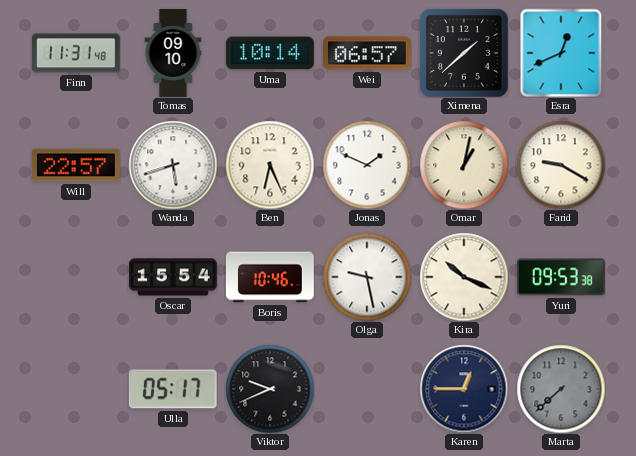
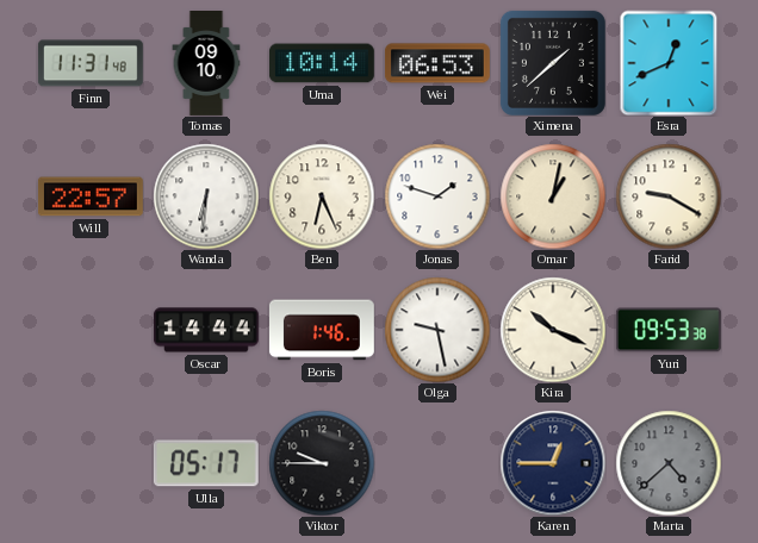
Wei: 06:57 -> 06:53
Wanda: 5:42 -> 6:31
Jonas: 1:49 -> 1:48
Oscar: 15:54 -> 14:44
Boris: 10:46 -> 1:46
Viktor: 9:41 -> 9:45
Marta: 7:38 -> 4:38
